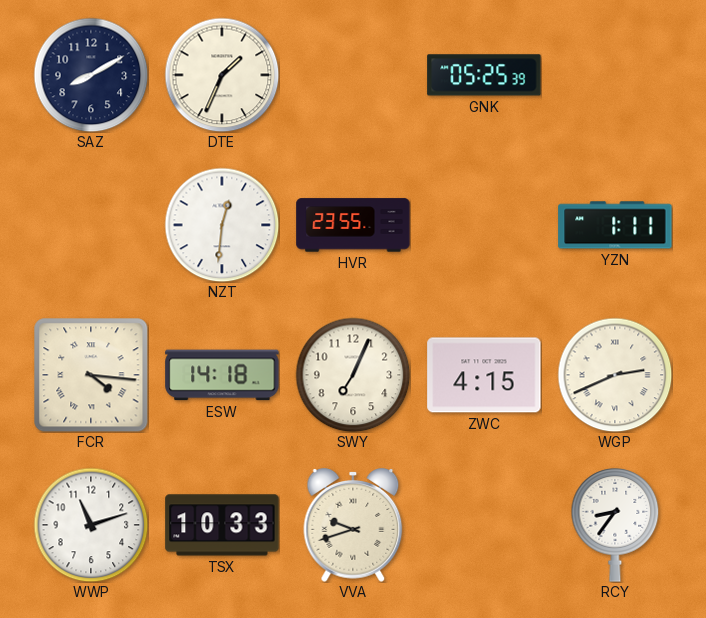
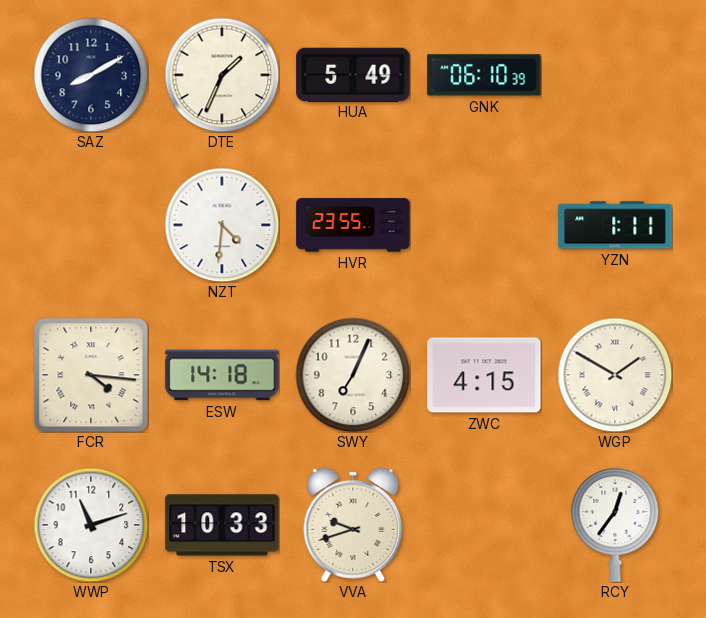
HUA: none -> 5:49
GNK: 05:25 -> 06:10
NZT: 12:31 -> 4:31
WGP: 2:41 -> 1:50
RCY: 8:36 -> 12:36
